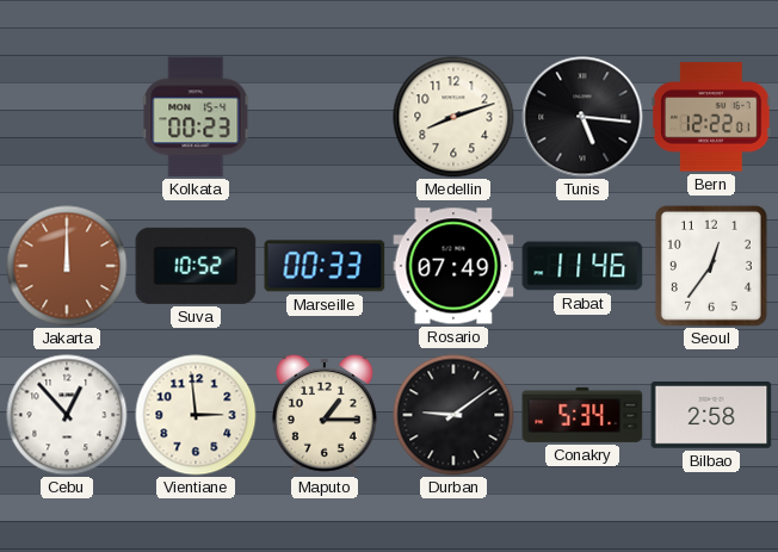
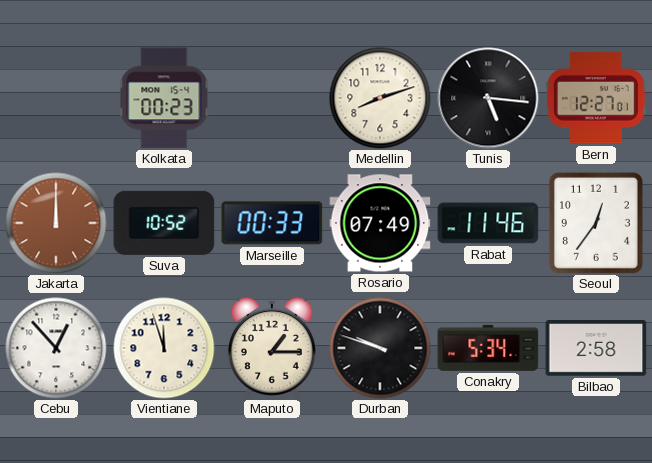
Bern: 12:22 -> 12:27
Vientiane: 2:59 -> 11:57
Durban: 9:09 -> 9:48
